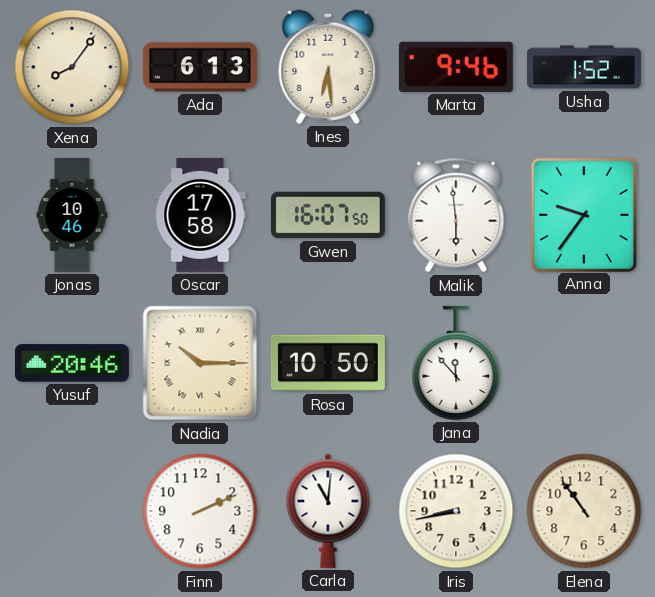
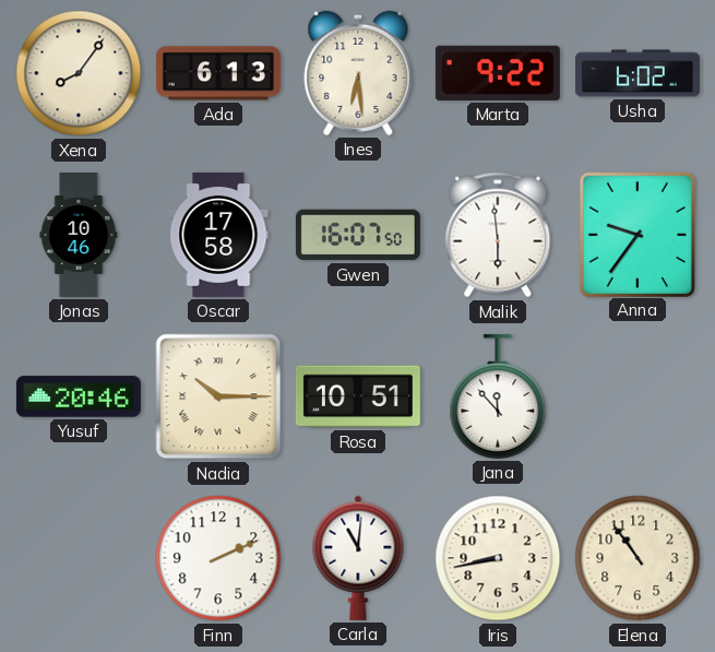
Marta: 9:46 -> 9:22
Usha: 1:52 -> 6:02
Rosa: 10:50 -> 10:51
